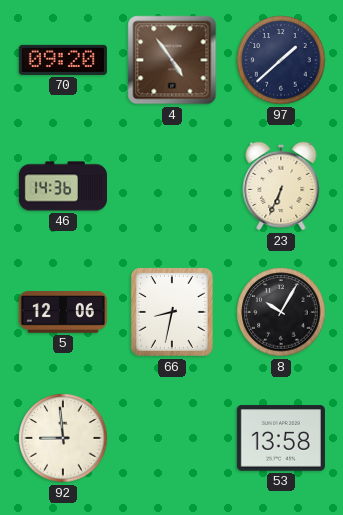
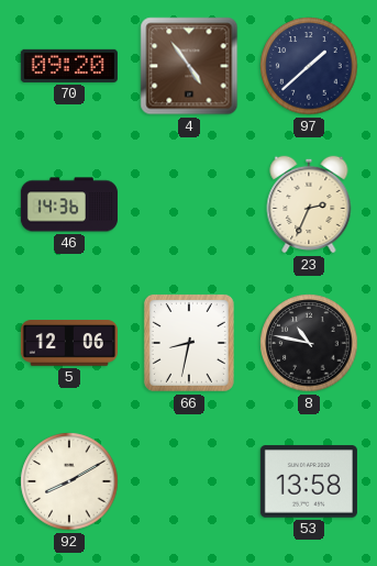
23: 6:34 -> 2:34
8: 10:05 -> 10:47
92: 8:59 -> 8:10
